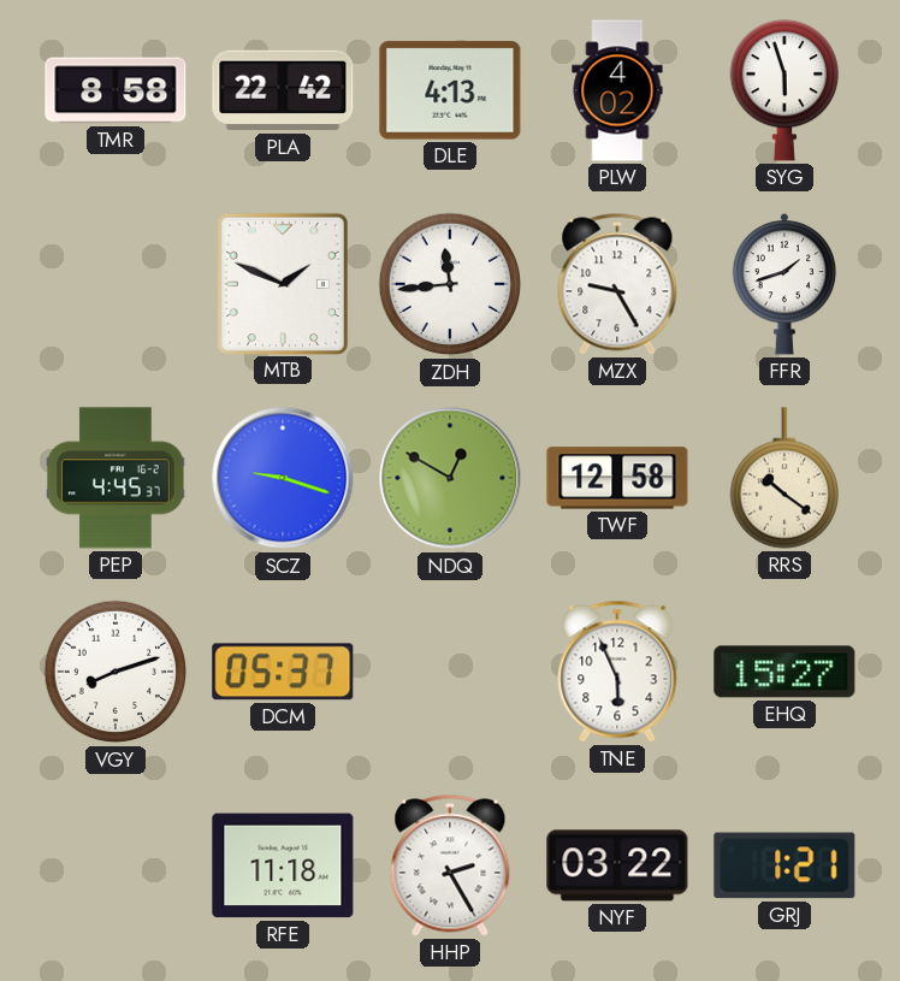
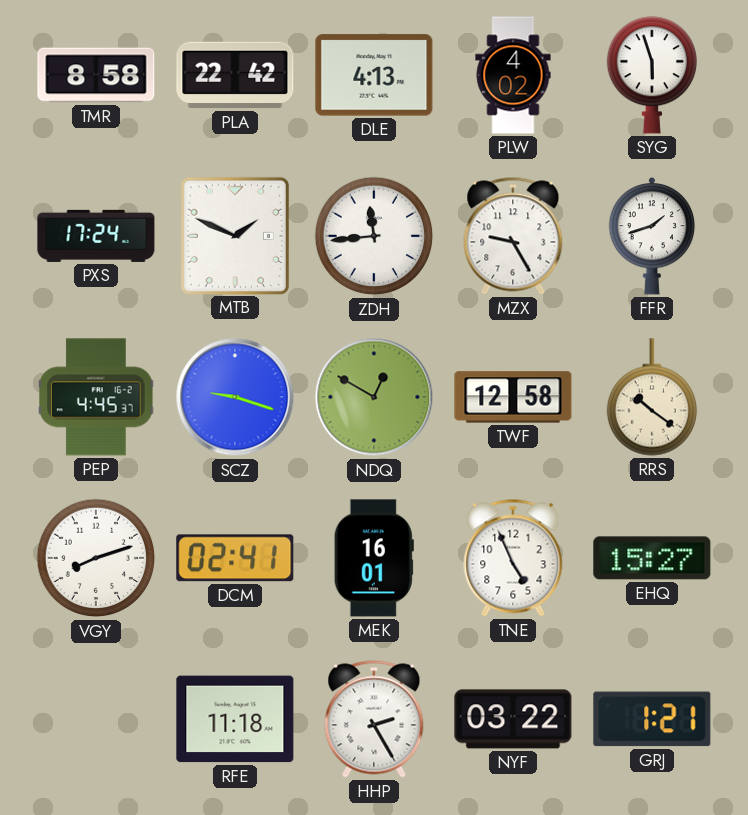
PXS: none -> 17:24
DCM: 05:37 -> 02:41
MEK: none -> 16:01
TNE: 5:56 -> 4:56
